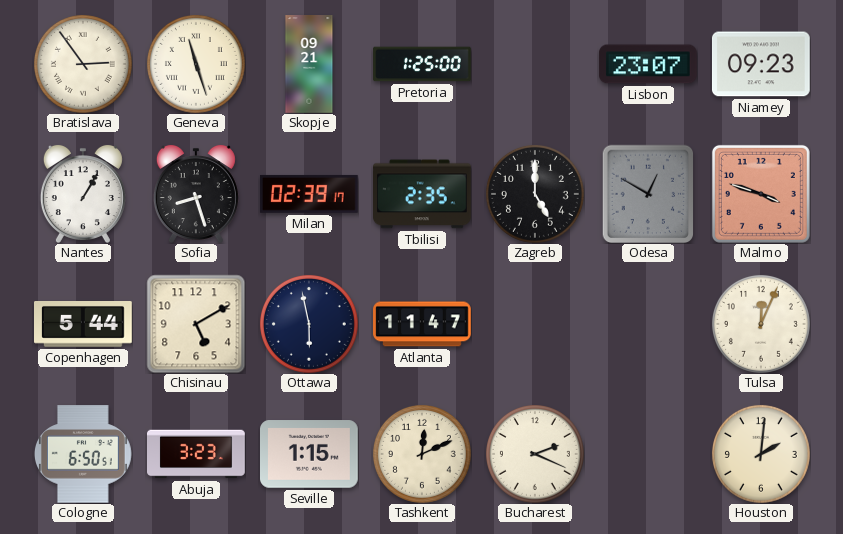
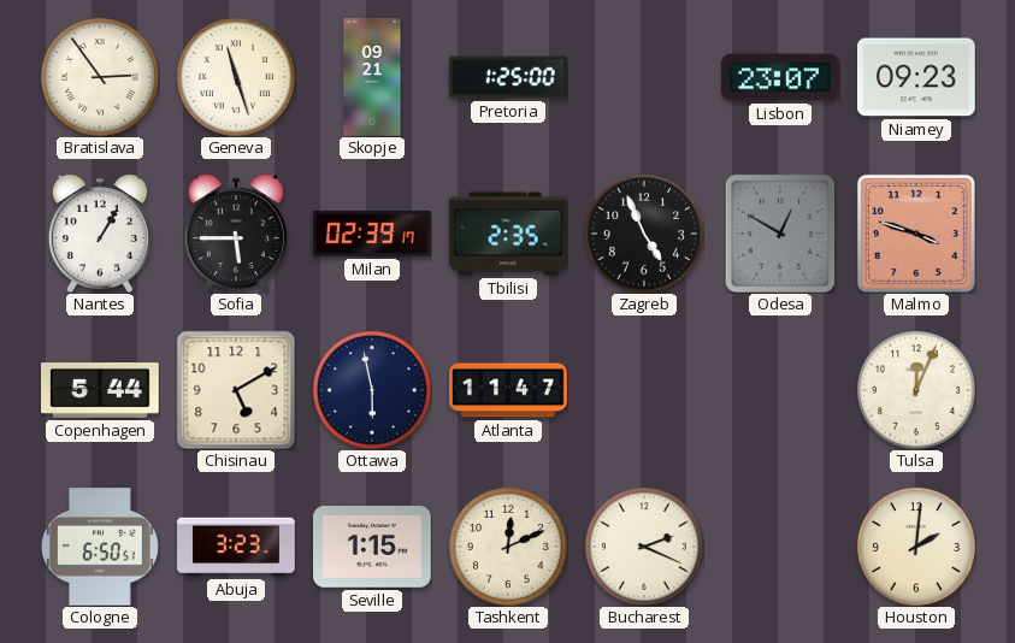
Sofia: 8:27 -> 5:45
Zagreb: 5:00 -> 4:56
